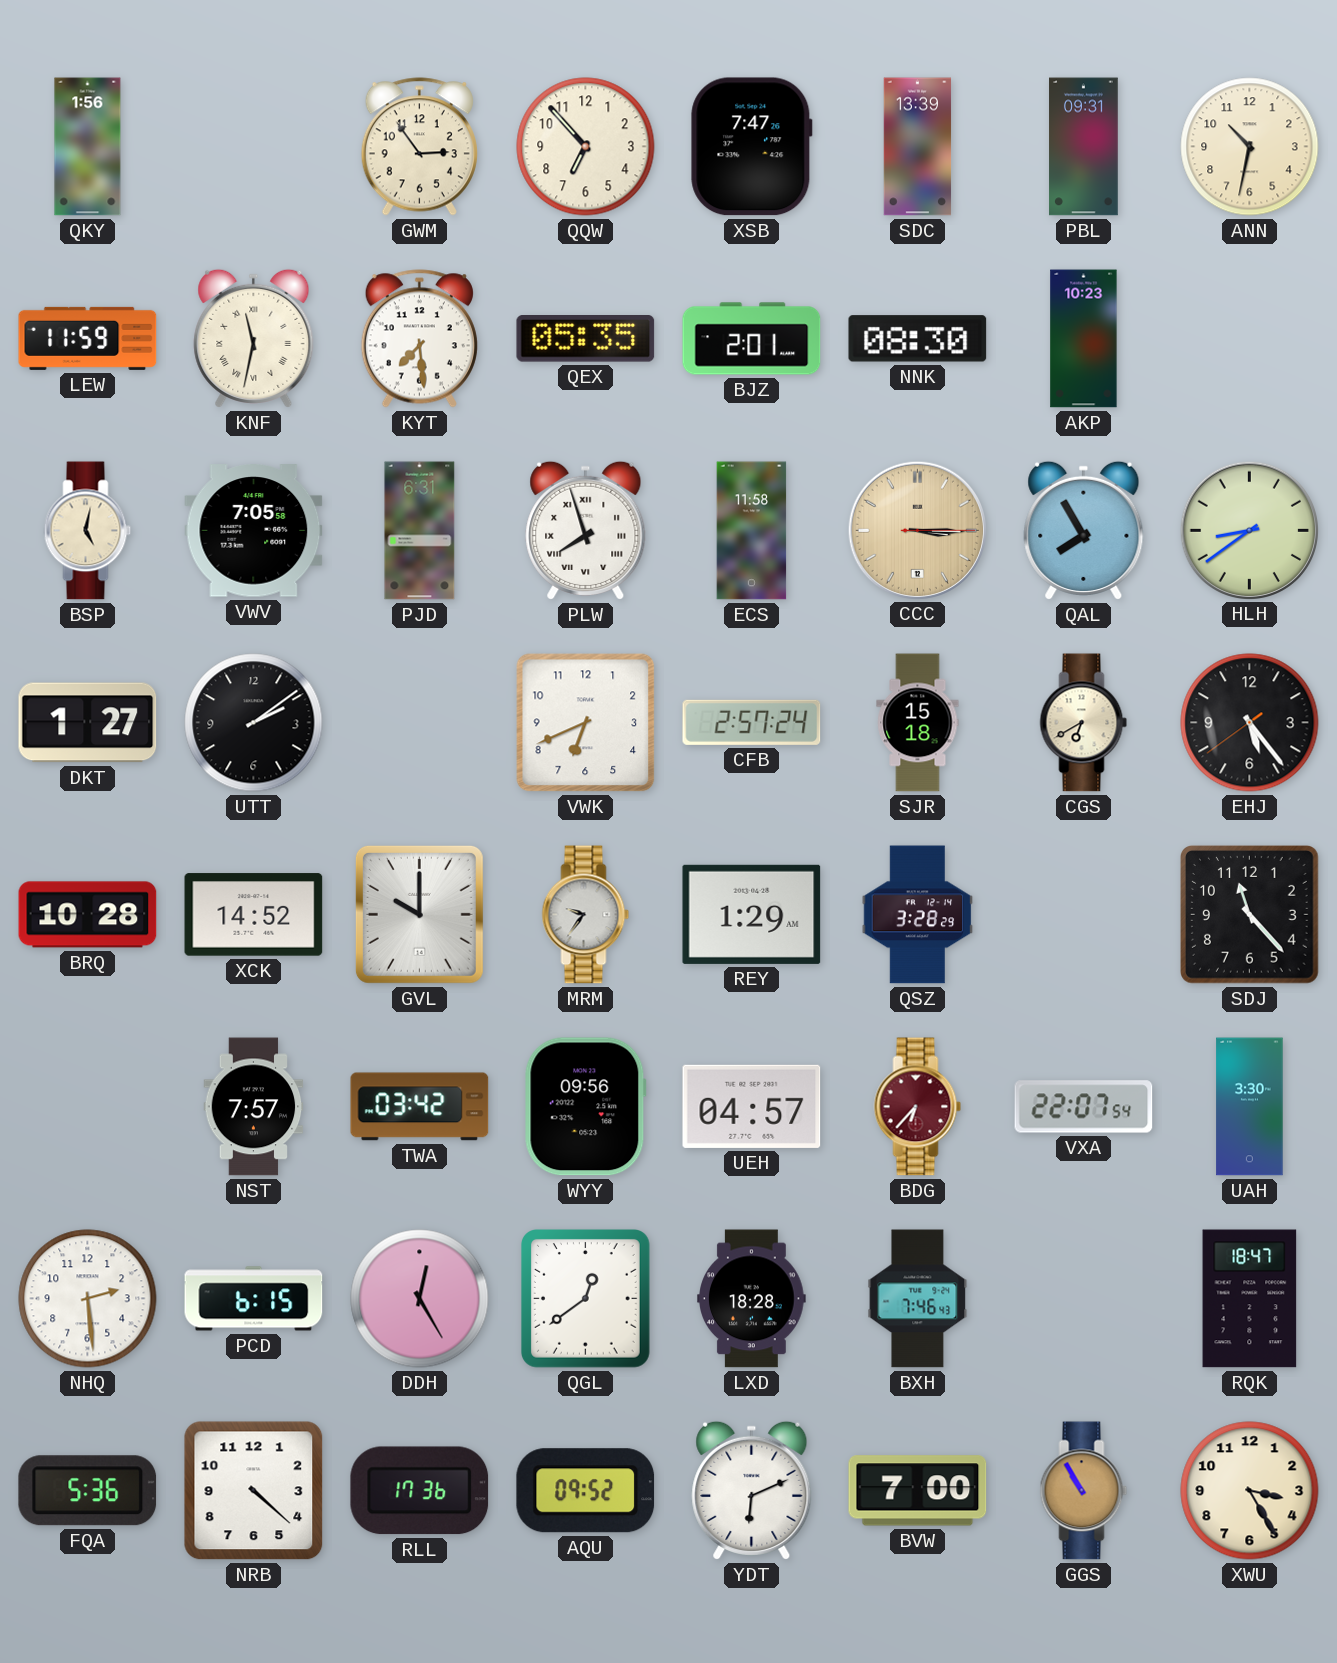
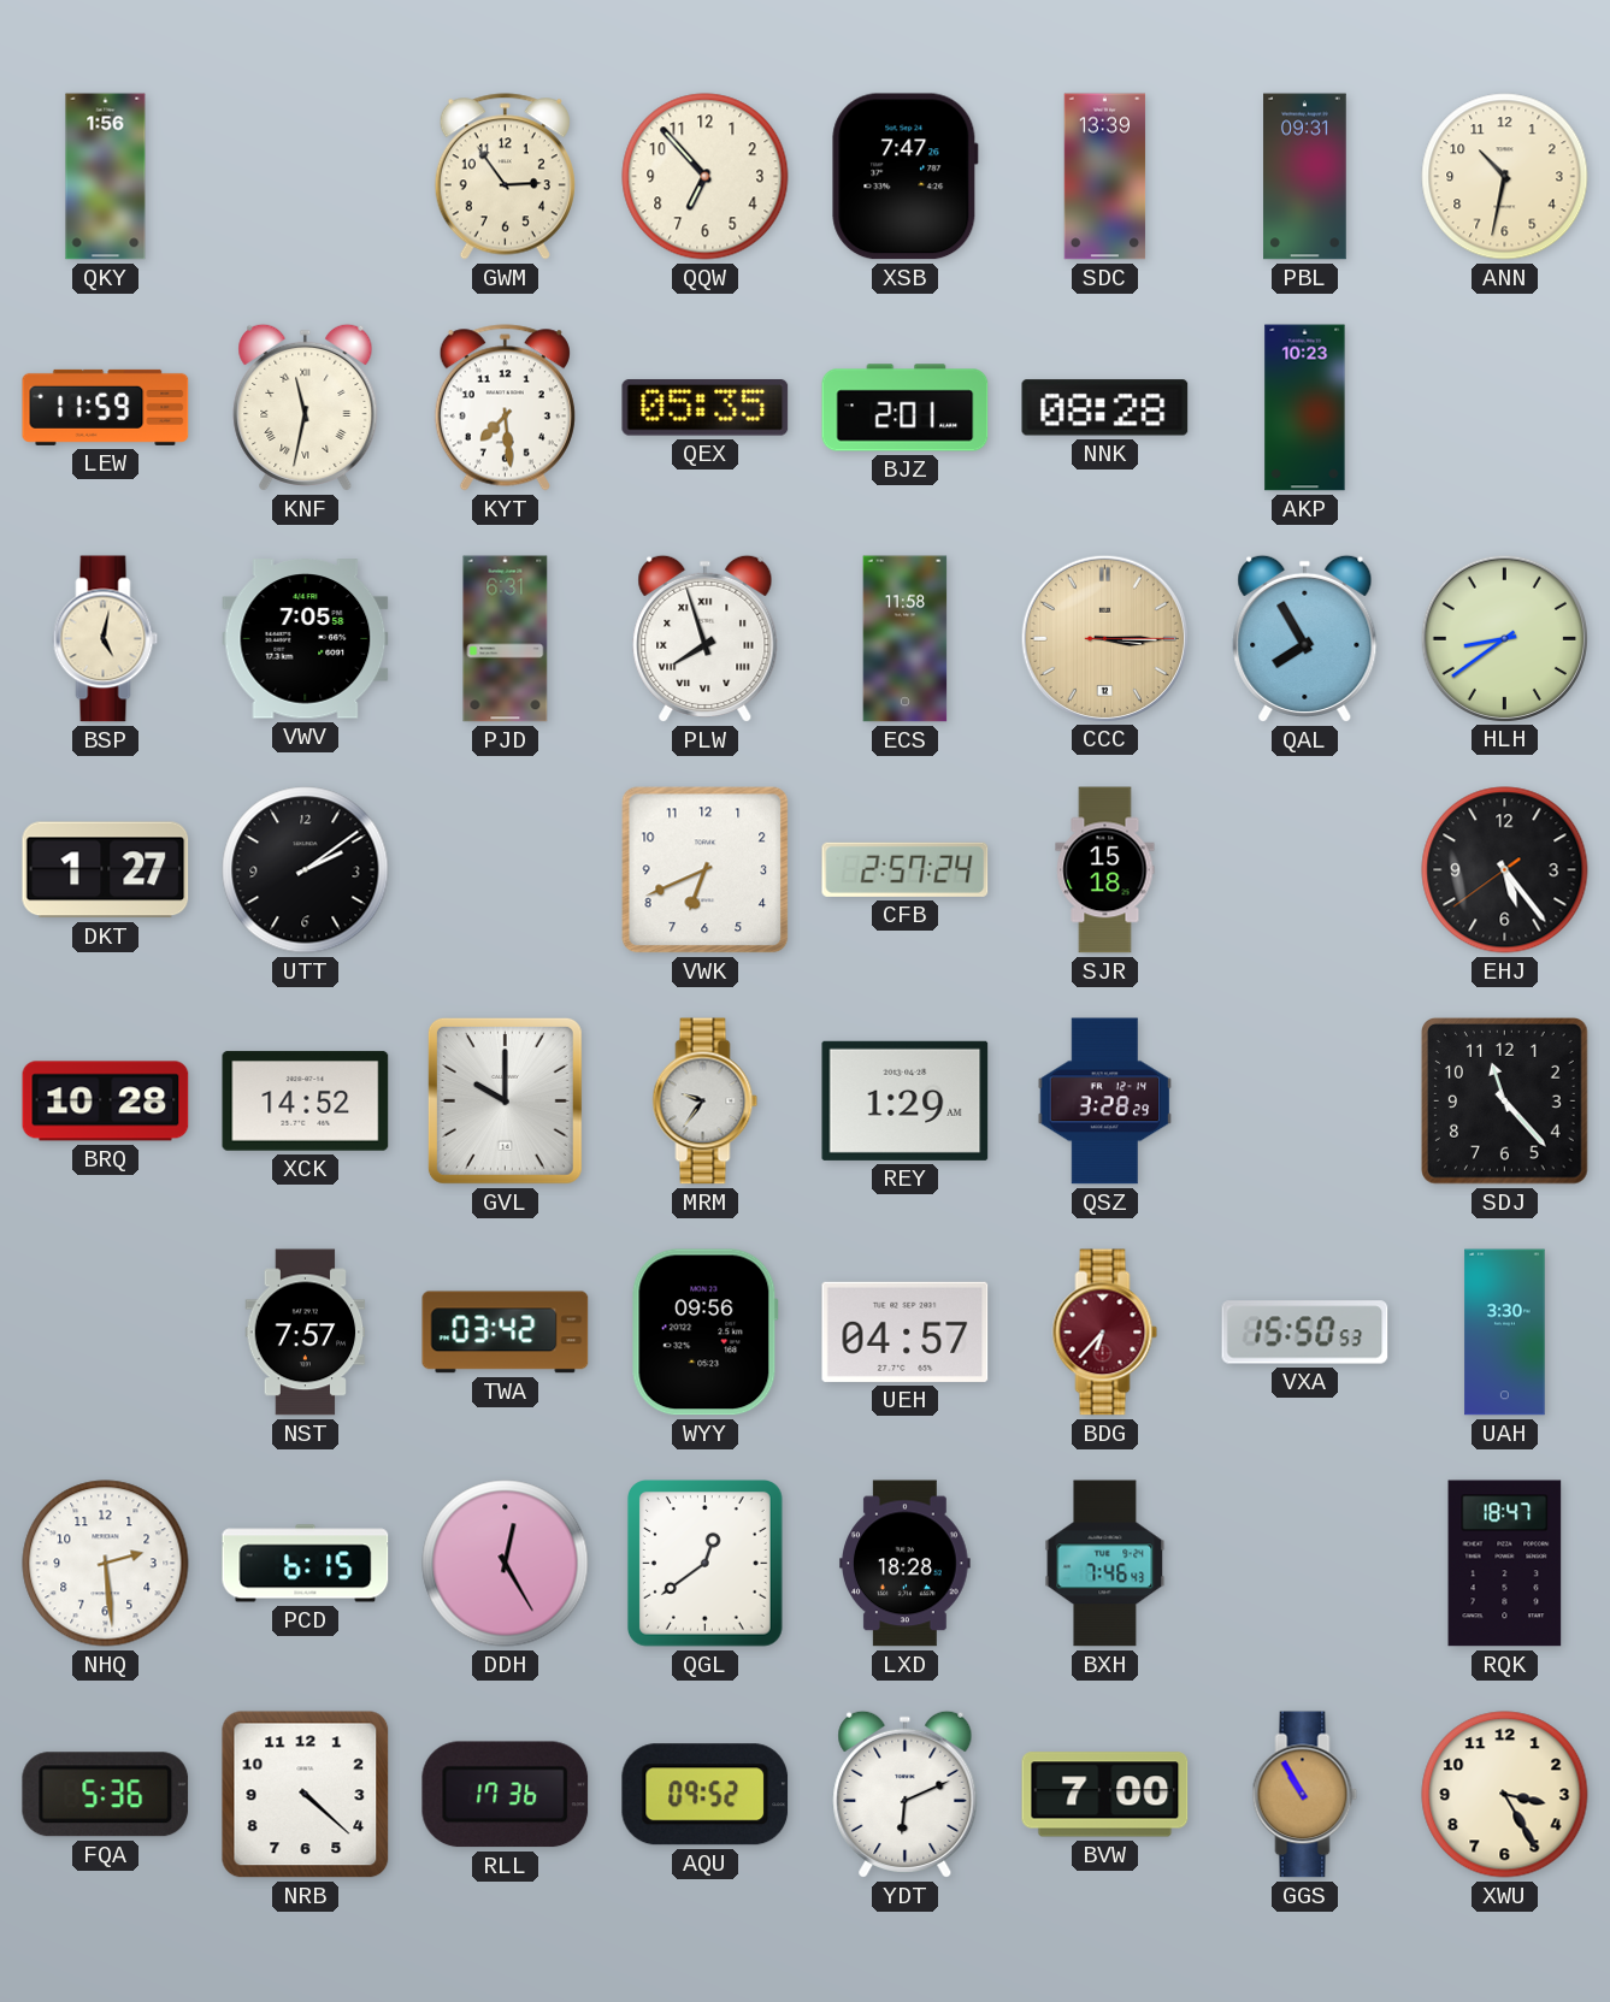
NNK: 08:30 -> 08:28
CGS: 6:40 -> none
VXA: 22:07 -> 15:50
